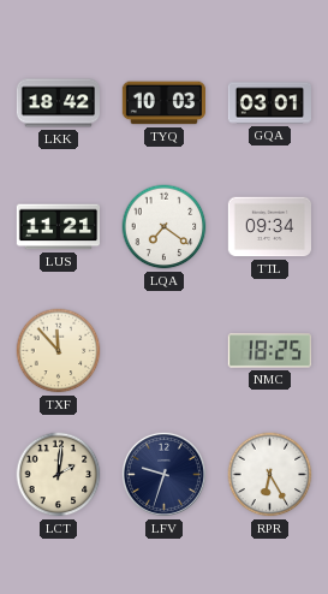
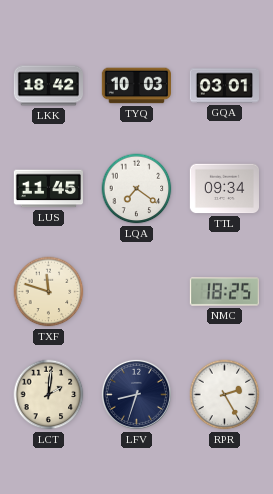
LUS: 11:21 -> 11:45
TXF: 11:53 -> 11:48
LFV: 9:33 -> 8:33
RPR: 6:25 -> 2:25
